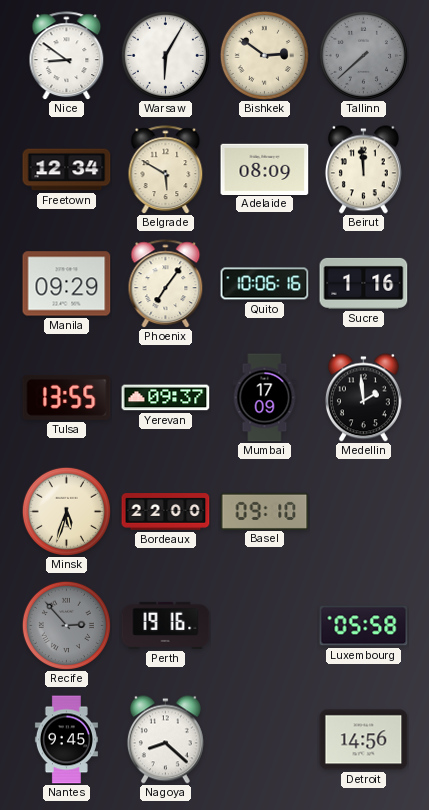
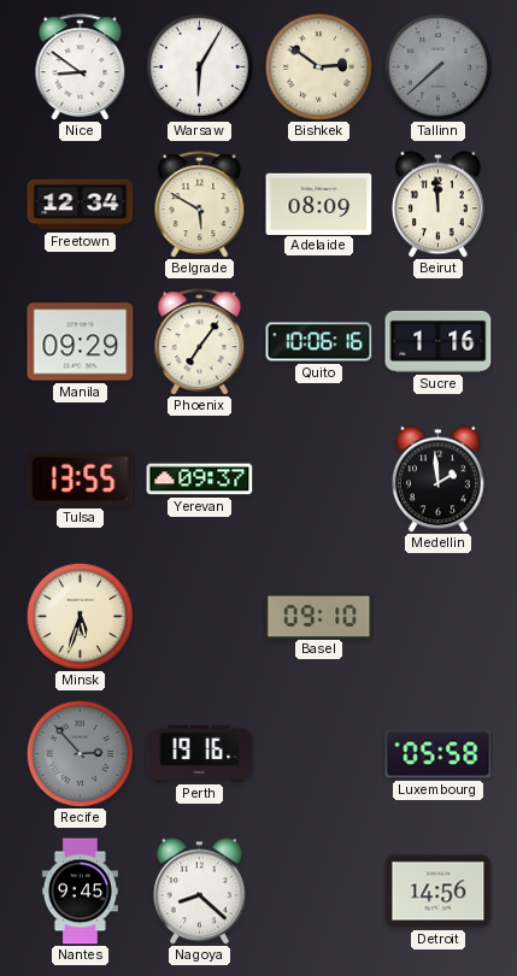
Mumbai: 17:09 -> none
Bordeaux: 22:00 -> none
